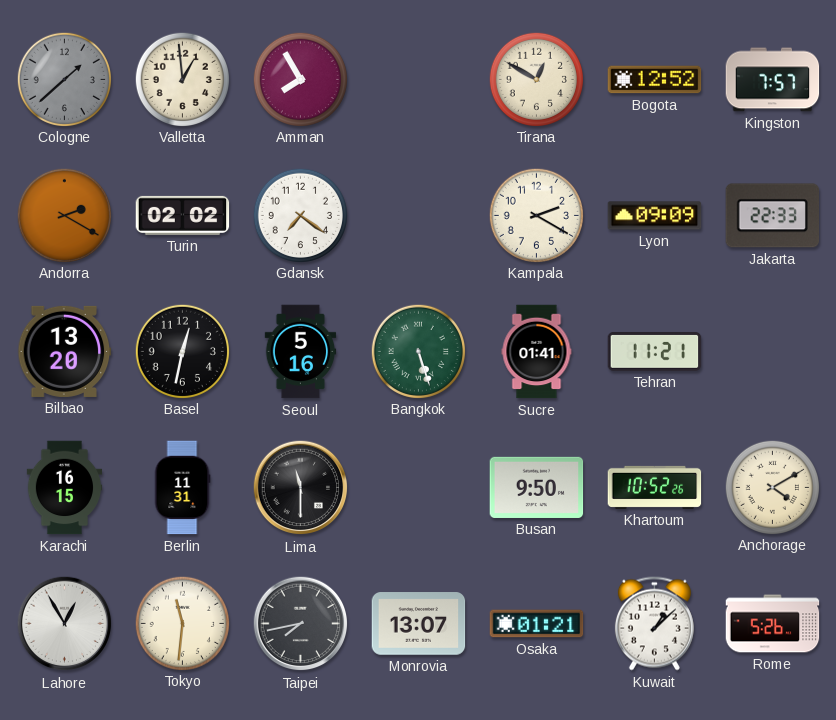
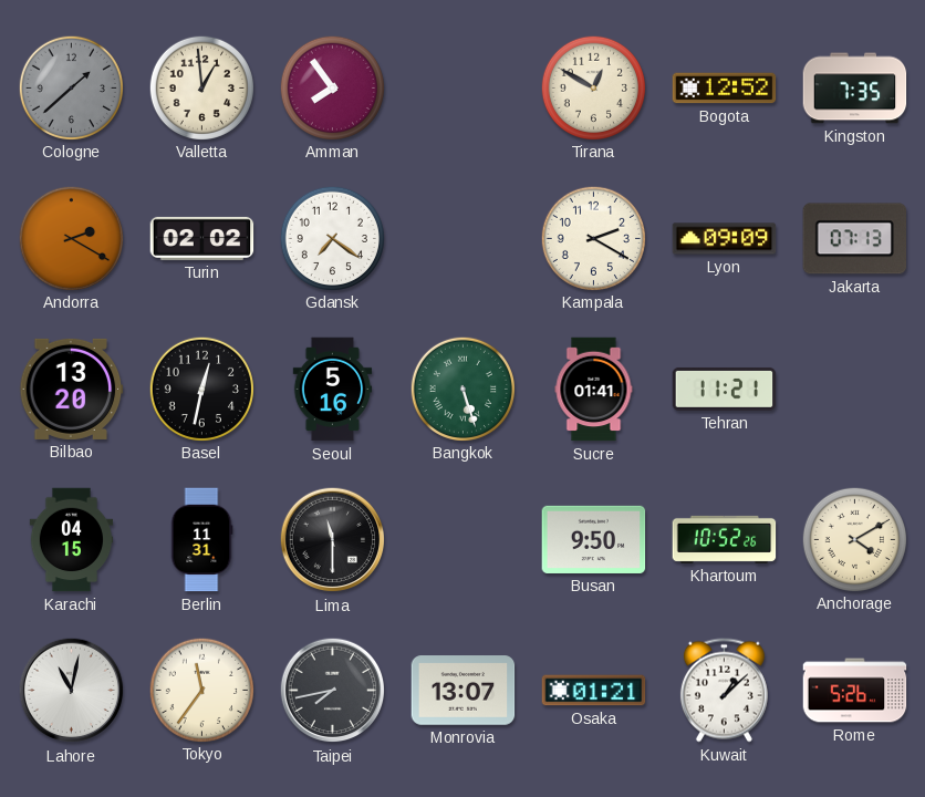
Amman: 7:55 -> 7:54
Kingston: 7:57 -> 7:35
Jakarta: 22:33 -> 07:13
Karachi: 16:15 -> 04:15
Lahore: 12:55 -> 11:02
Tokyo: 11:31 -> 11:36
